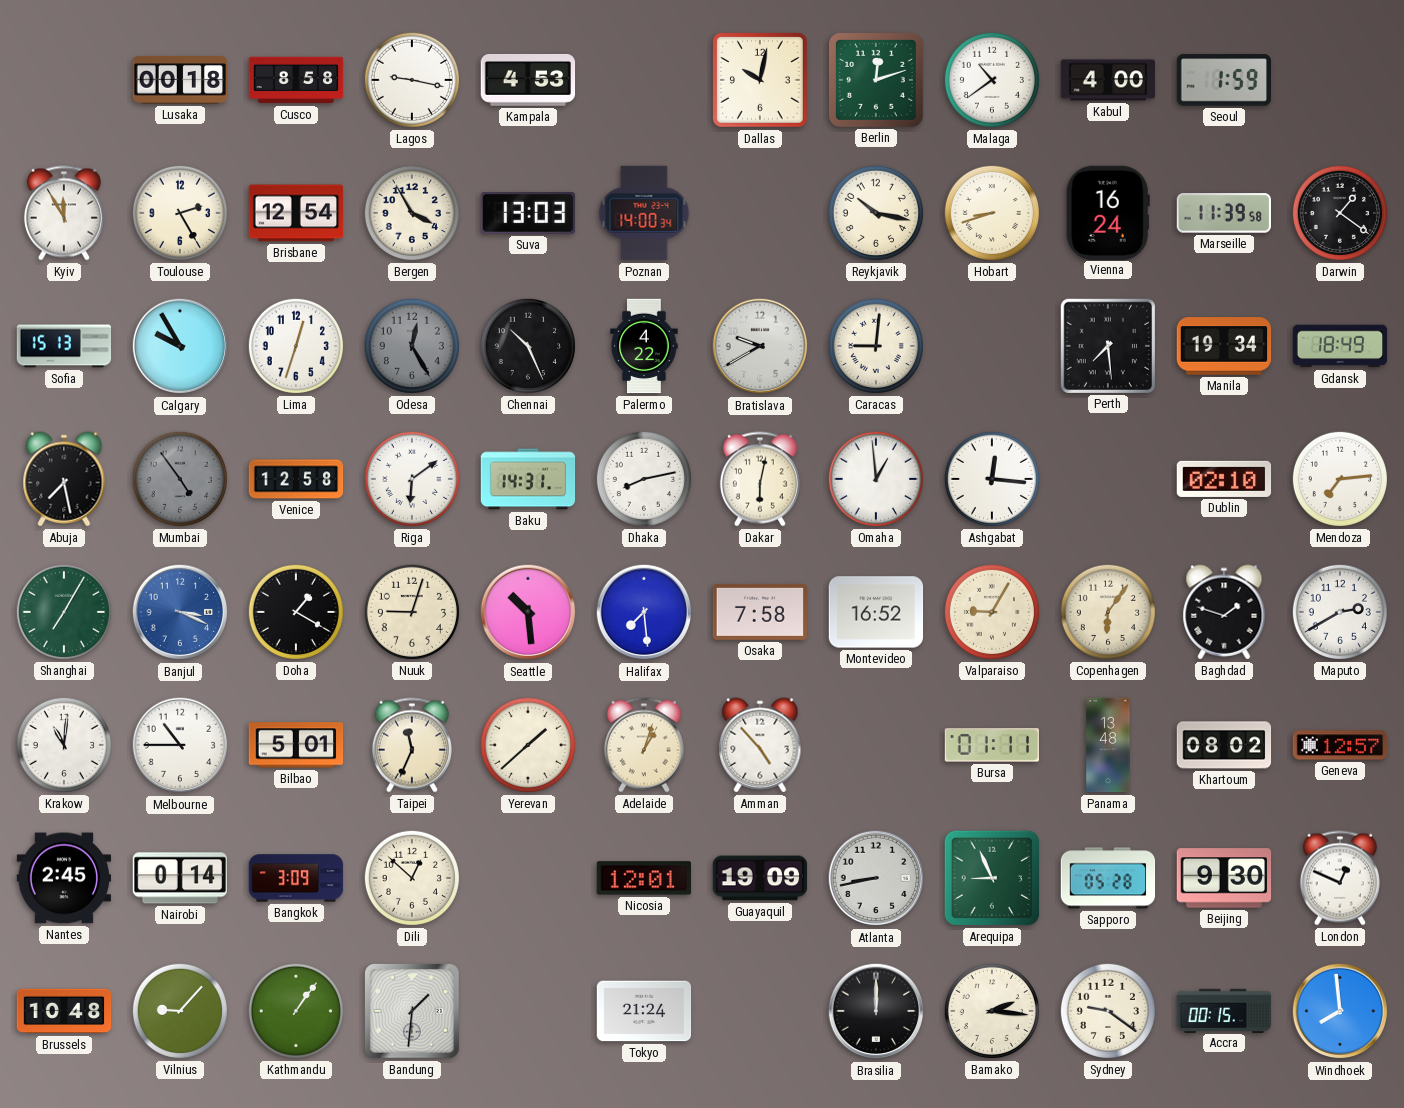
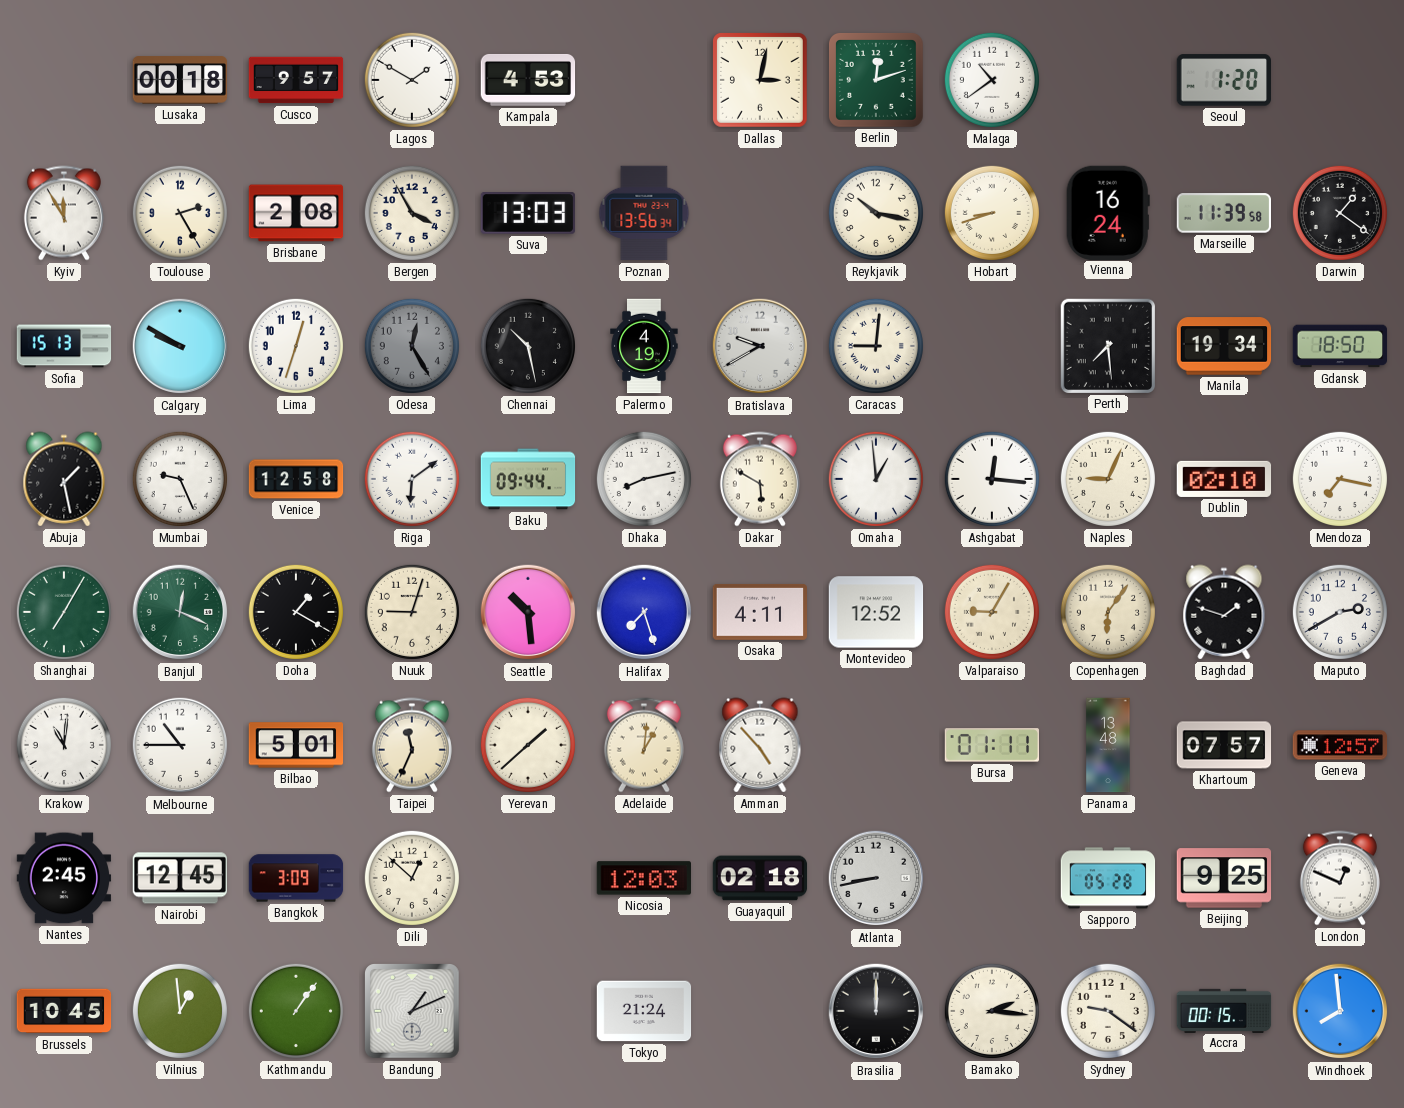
Cusco: 8:58 -> 9:57
Lagos: 9:17 -> 1:50
Dallas: 10:02 -> 3:02
Kabul: 4:00 -> none
Seoul: 1:59 -> 1:20
Brisbane: 12:54 -> 2:08
Poznan: 14:00 -> 13:56
Calgary: 9:55 -> 9:50
Chennai: 10:26 -> 10:28
Palermo: 4:22 -> 4:19
Gdansk: 18:49 -> 18:50
Abuja: 7:28 -> 1:28
Mumbai: 4:54 -> 9:26
Mumbai dial: grey -> white
Baku: 14:31 -> 09:44
Dakar: 6:02 -> 5:50
Naples: none -> 9:04
Mendoza: 7:14 -> 7:17
Banjul: 3:19 -> 12:19
Banjul dial: blue -> green
Halifax: 7:29 -> 7:27
Osaka: 7:58 -> 4:11
Montevideo: 16:52 -> 12:52
Adelaide: 1:03 -> 1:01
Khartoum: 08:02 -> 07:57
Nairobi: 0:14 -> 12:45
Nicosia: 12:01 -> 12:03
Guayaquil: 19:09 -> 02:18
Arequipa: 8:56 -> none
Beijing: 9:30 -> 9:25
Brussels: 10:48 -> 10:45
Vilnius: 9:07 -> 12:59
Bandung: 1:31 -> 1:11
